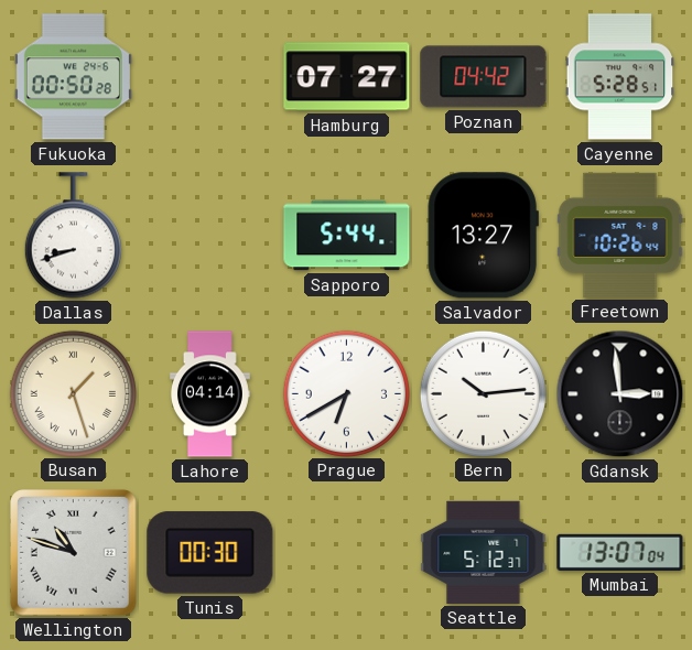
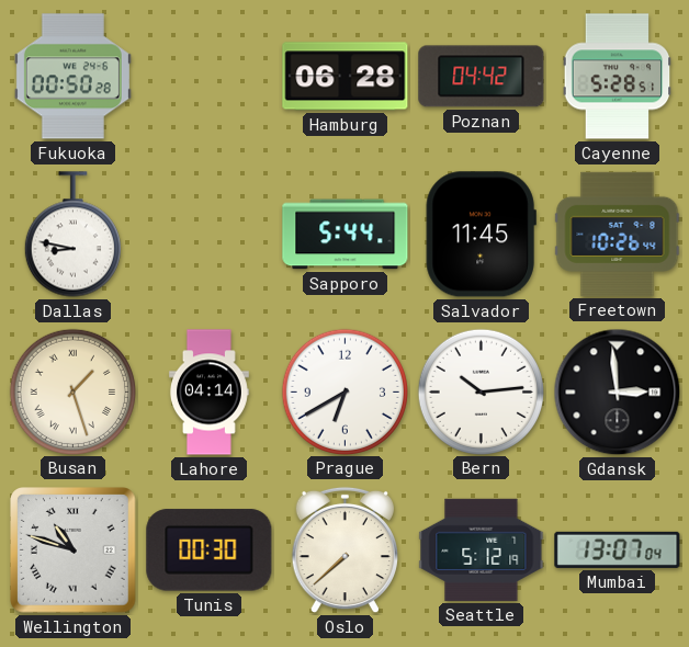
Hamburg: 07:27 -> 06:28
Dallas: 8:42 -> 8:47
Salvador: 13:27 -> 11:45
Oslo: none -> 7:38
Seattle: 5:12:37 -> 5:12:19
